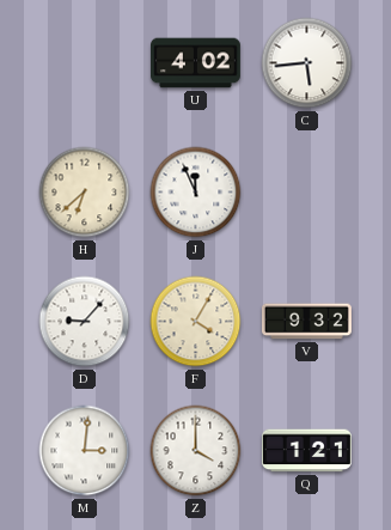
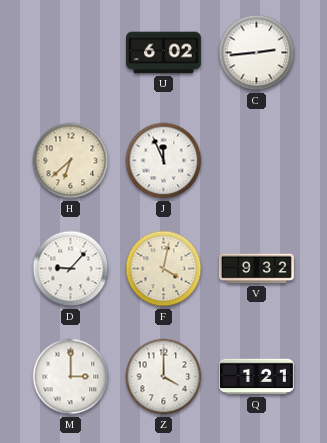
U: 4:02 -> 6:02
C: 5:44 -> 2:44
F: 4:05 -> 4:02
M: 3:01 -> 3:00
